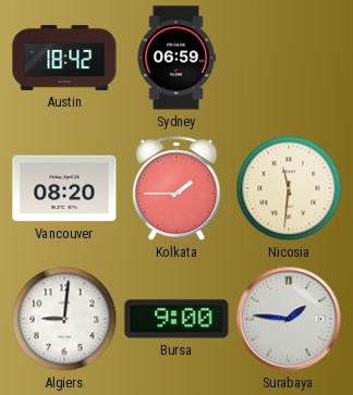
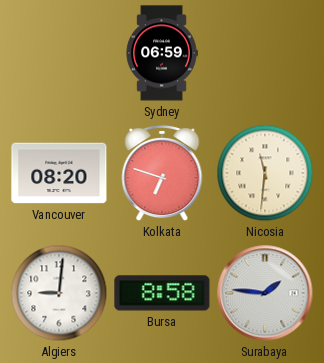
Austin: 18:42 -> none
Kolkata: 1:45 -> 6:48
Bursa: 9:00 -> 8:58
